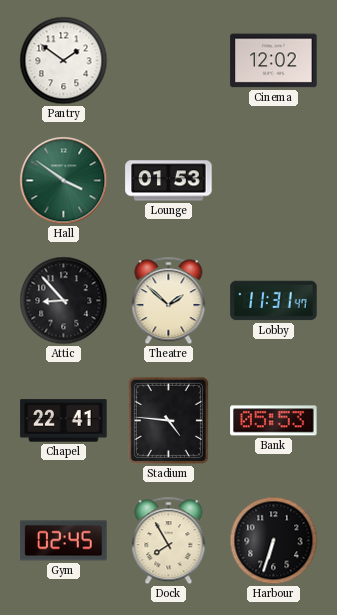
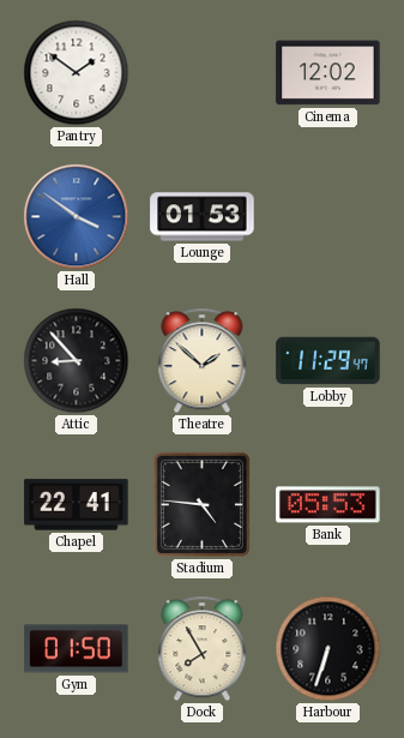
Hall dial: green -> blue
Lobby: 11:31 -> 11:29
Gym: 02:45 -> 01:50
